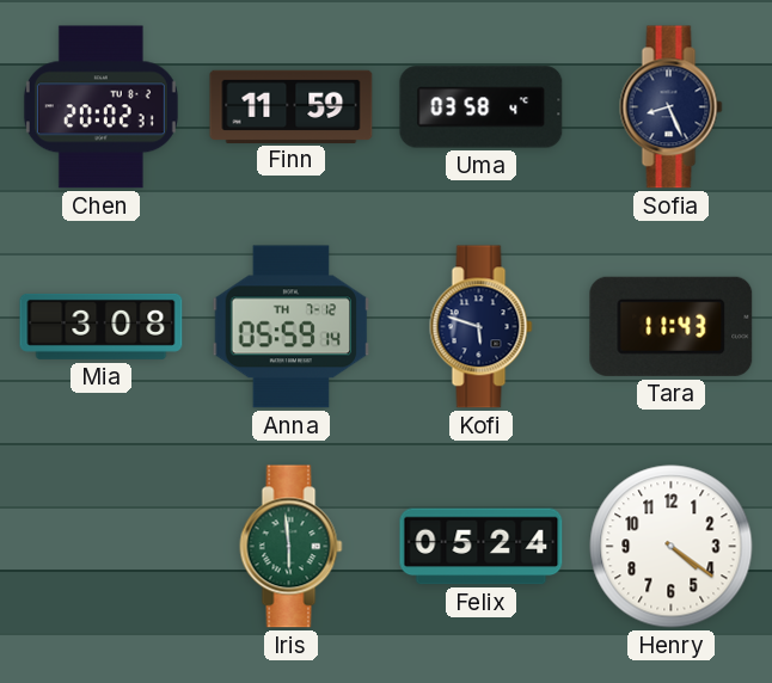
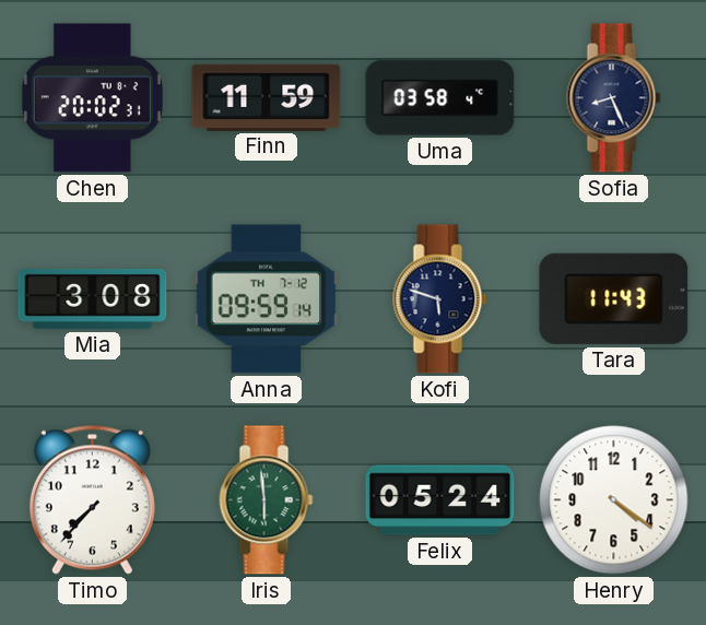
Anna: 05:59 -> 09:59
Timo: none -> 7:37
